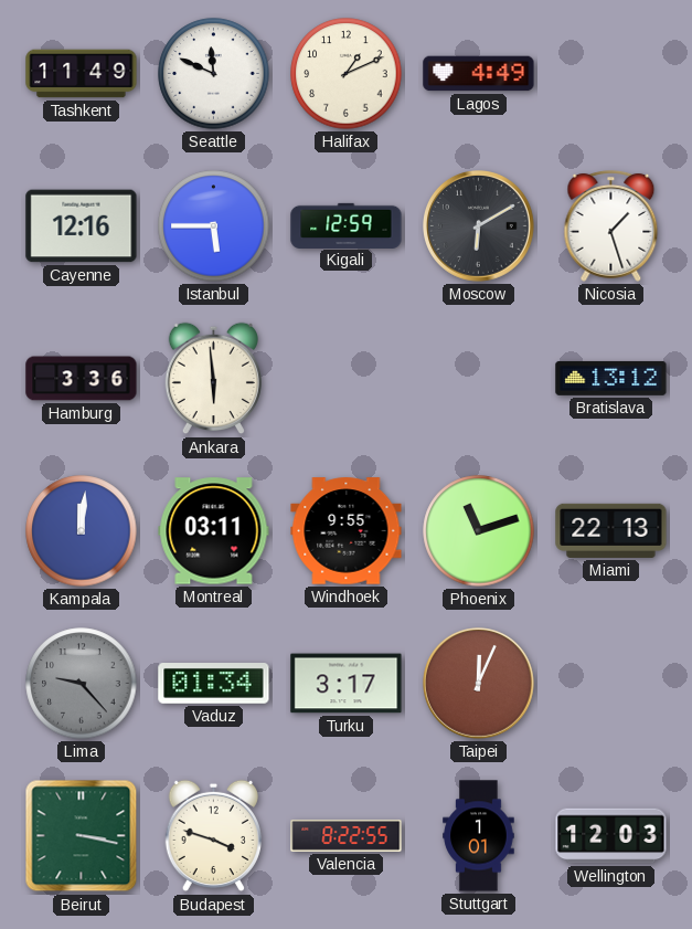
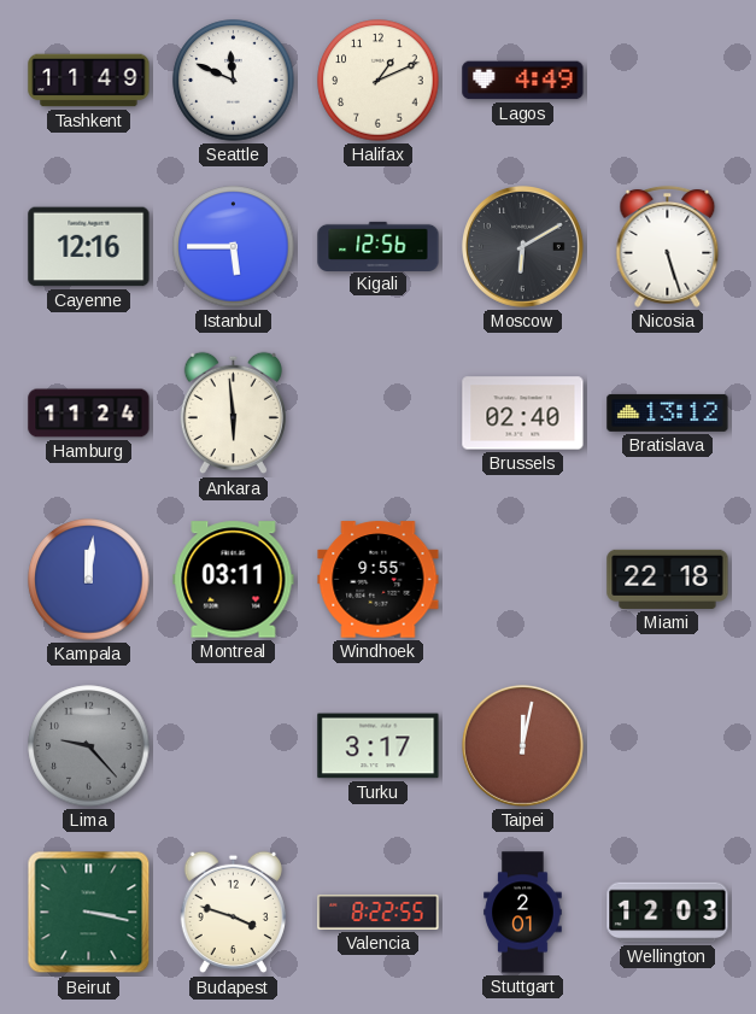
Kigali: 12:59 -> 12:56
Nicosia: 1:27 -> 5:27
Hamburg: 3:36 -> 11:24
Brussels: none -> 02:40
Phoenix: 11:12 -> none
Miami: 22:13 -> 22:18
Vaduz: 01:34 -> none
Taipei: 12:04 -> 12:02
Stuttgart: 1:01 -> 2:01
